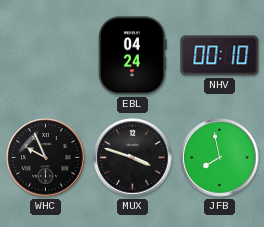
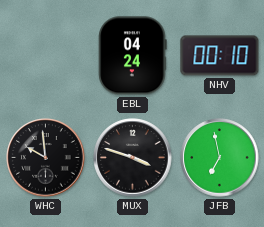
WHC: 9:56 -> 9:59
JFB: 7:58 -> 6:58
